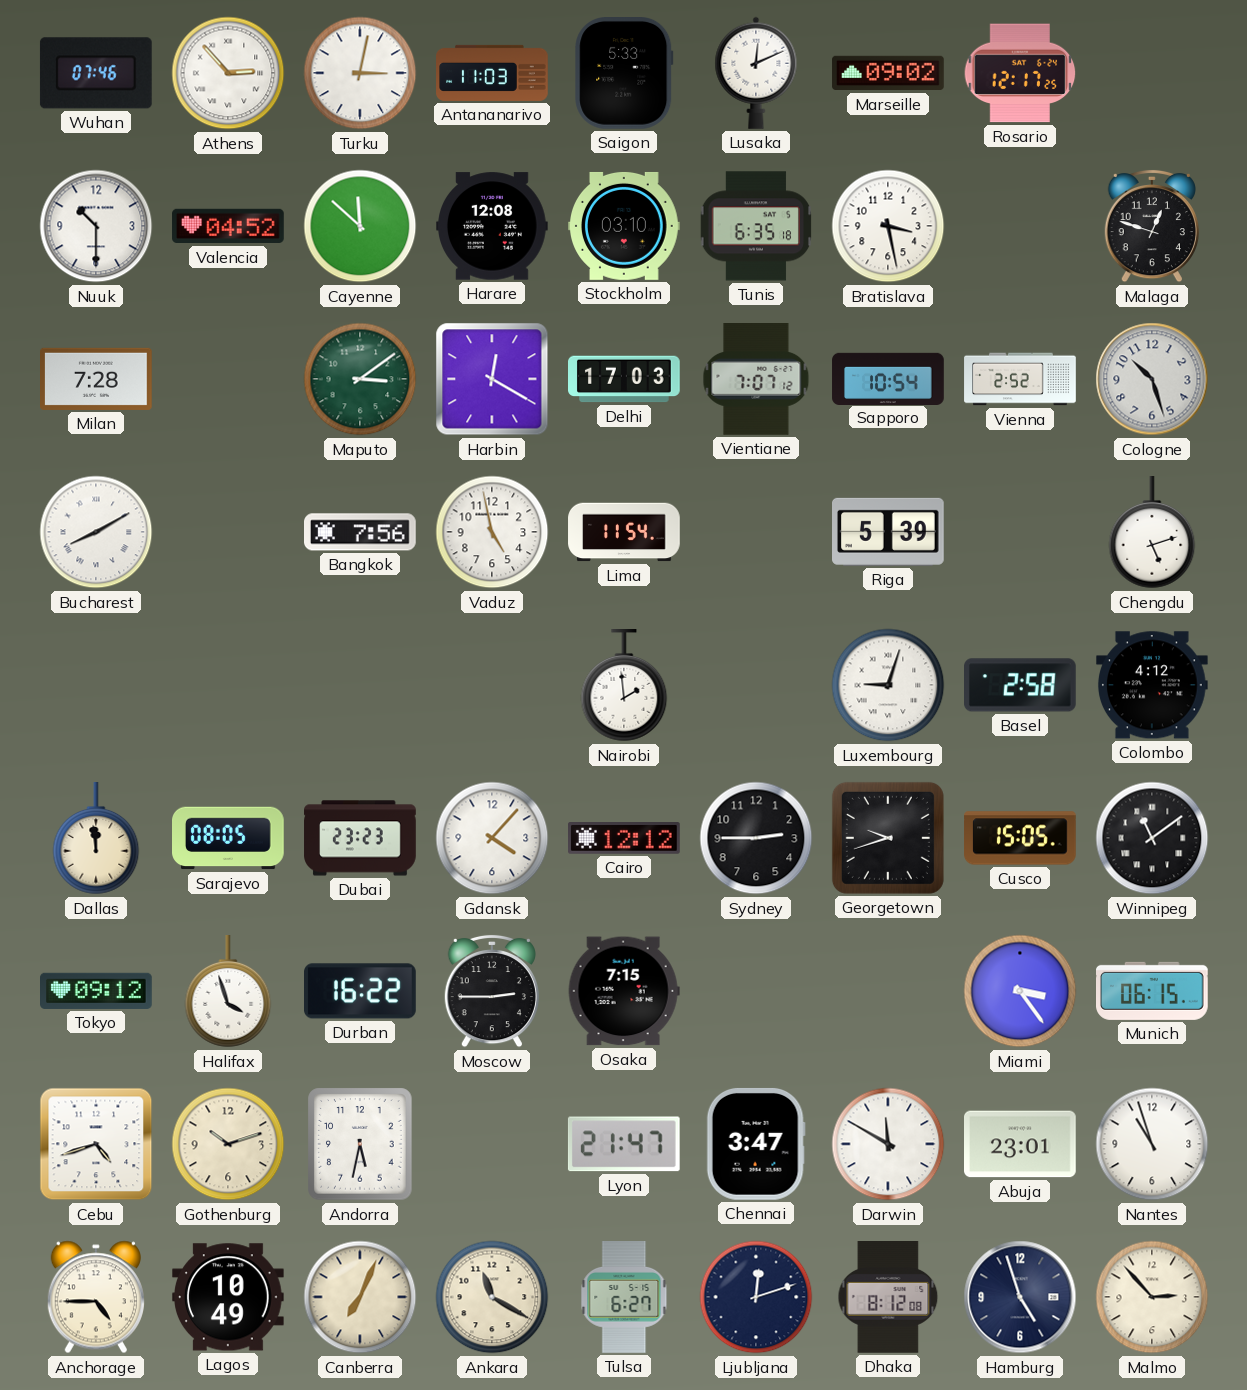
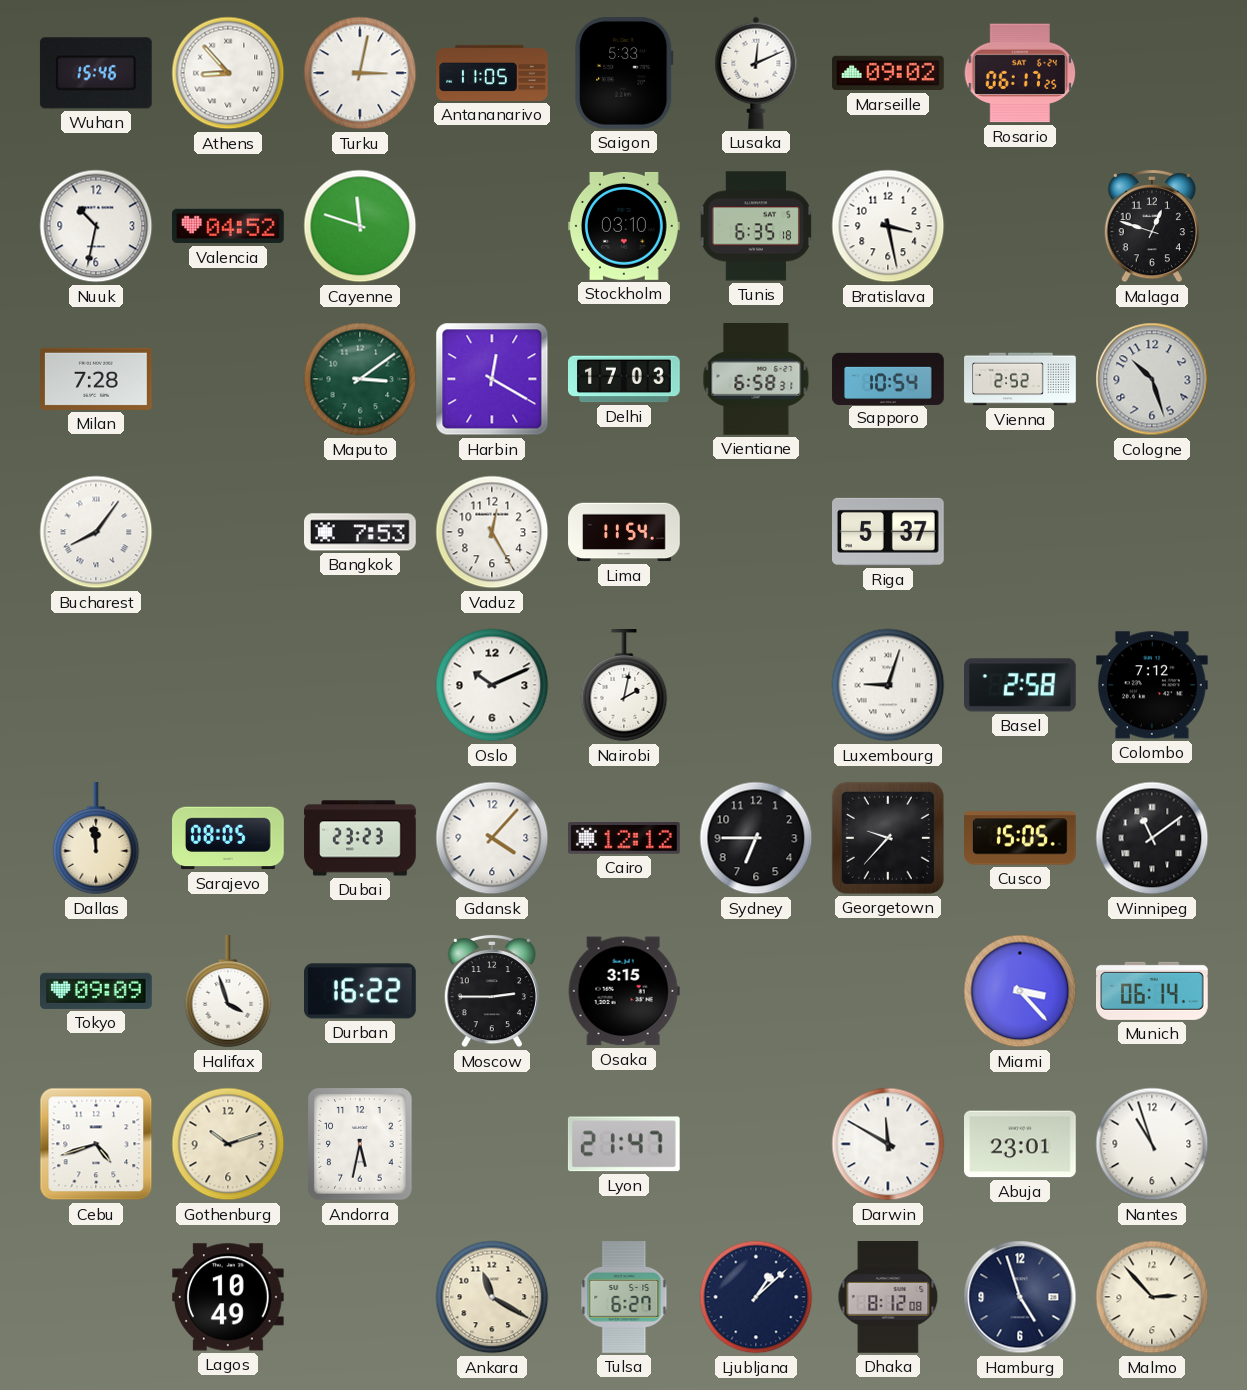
Wuhan: 07:46 -> 15:46
Athens: 2:53 -> 8:53
Antananarivo: 11:03 -> 11:05
Rosario: 12:17 -> 06:17
Nuuk: 10:30 -> 10:32
Cayenne: 11:52 -> 11:48
Harare: 12:08 -> none
Vientiane: 7:07 -> 6:58
Bucharest: 8:10 -> 8:06
Bangkok: 7:56 -> 7:53
Vaduz: 4:58 -> 12:25
Riga: 5:39 -> 5:37
Chengdu: 5:12 -> none
Oslo: none -> 10:11
Nairobi: 1:59 -> 2:02
Colombo: 4:12 -> 7:12
Sydney: 2:45 -> 6:45
Georgetown: 9:42 -> 9:37
Tokyo: 09:12 -> 09:09
Osaka: 7:15 -> 3:15
Miami: 3:24 -> 3:23
Munich: 06:15 -> 06:14
Chennai: 3:47 -> none
Anchorage: 4:45 -> none
Canberra: 7:04 -> none
Ljubljana: 12:12 -> 1:08
